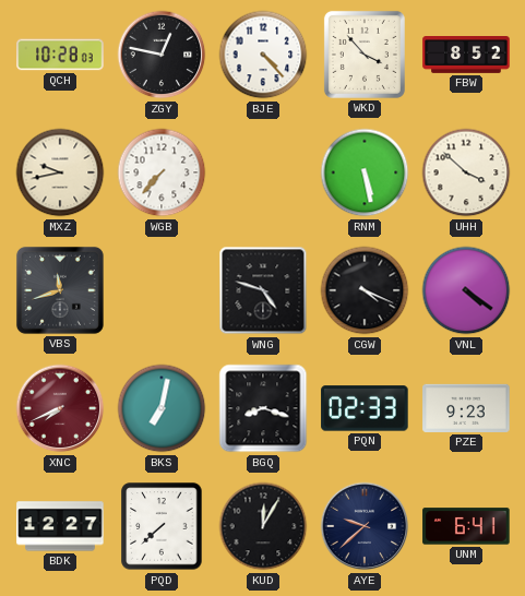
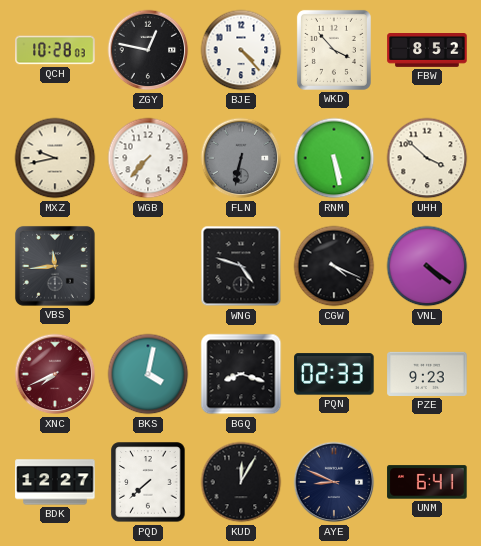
FLN: none -> 6:32
VBS: 11:42 -> 11:44
BKS: 7:02 -> 4:02
AYE: 9:38 -> 8:49
